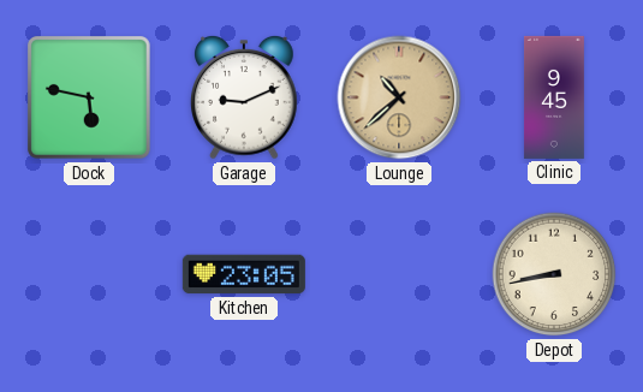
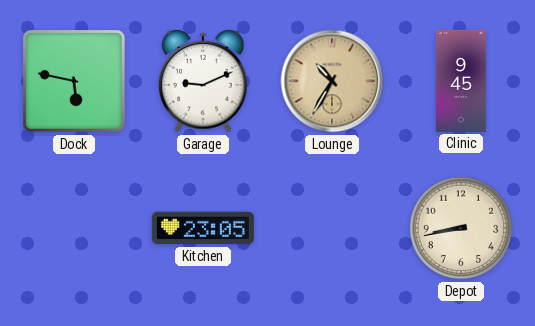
Lounge: 10:38 -> 10:35
